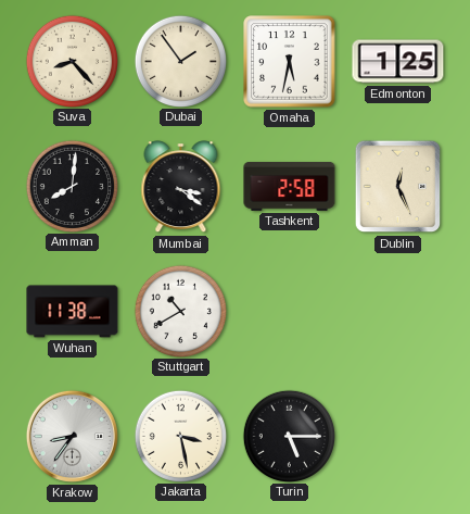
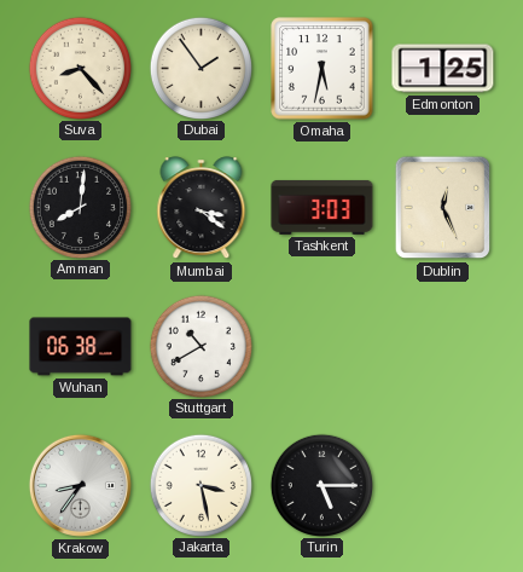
Tashkent: 2:58 -> 3:03
Wuhan: 11:38 -> 06:38
